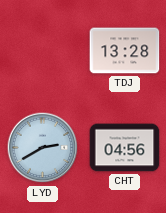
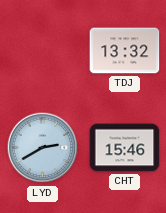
TDJ: 13:28 -> 13:32
CHT: 04:56 -> 15:46
